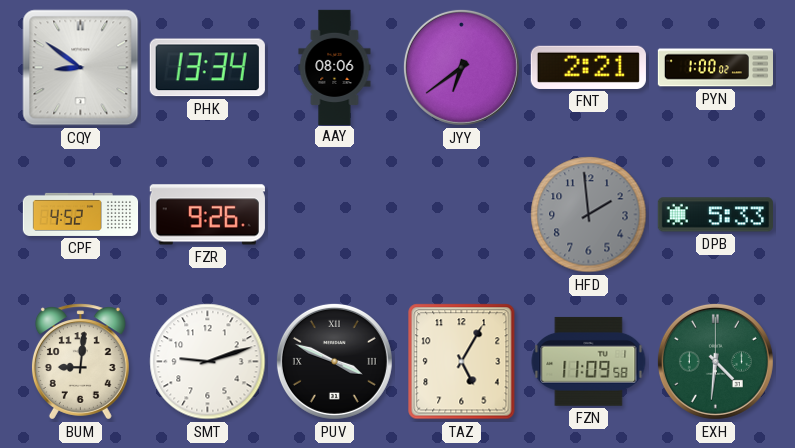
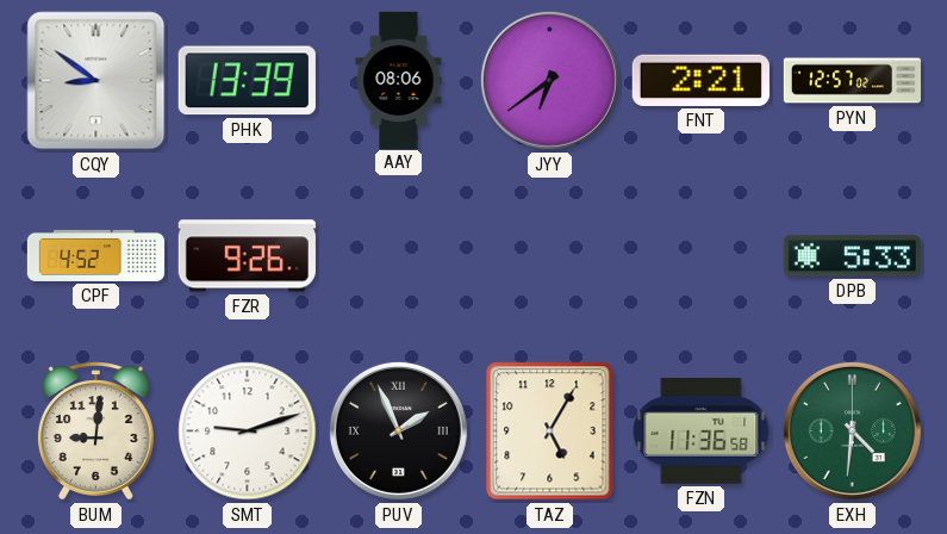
PHK: 13:34 -> 13:39
PYN: 1:00 -> 12:57
HFD: 1:59 -> none
PUV: 3:49 -> 1:56
FZN: 11:09 -> 11:36
